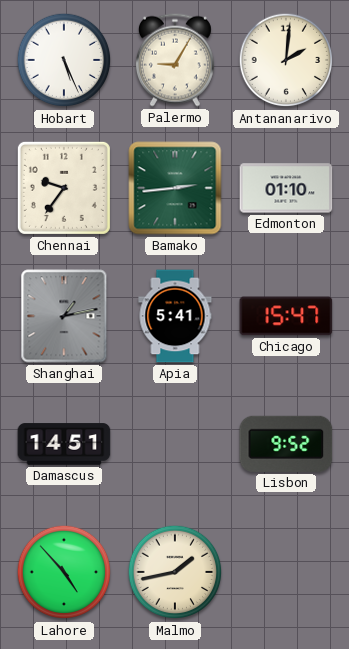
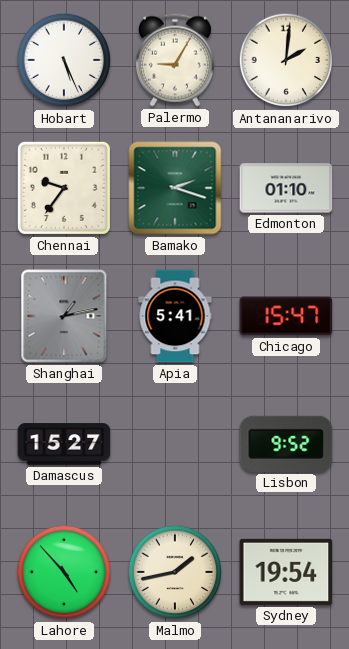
Bamako: 2:44 -> 2:18
Damascus: 14:51 -> 15:27
Sydney: none -> 19:54
